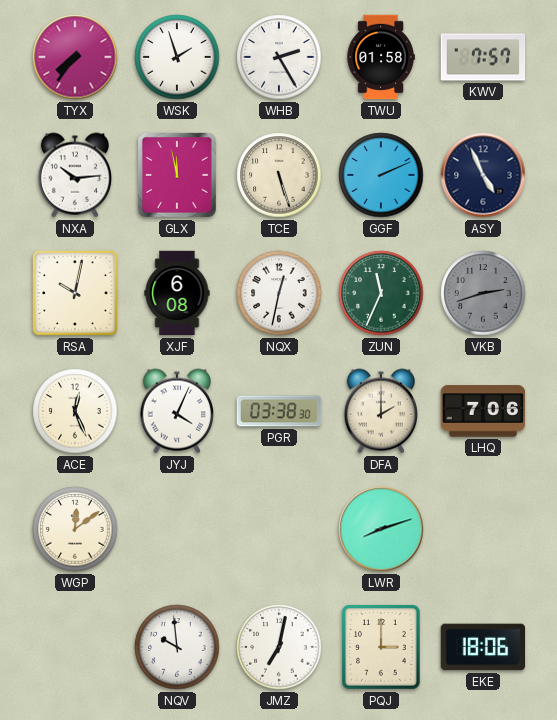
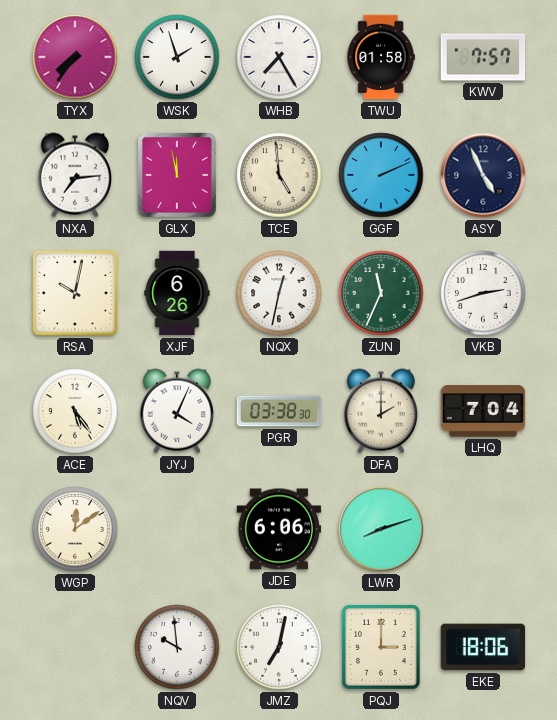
WHB: 2:25 -> 7:25
NXA: 10:14 -> 7:14
TCE: 5:27 -> 4:59
XJF: 6:08 -> 6:26
VKB dial: grey -> white
ACE: 12:26 -> 5:24
LHQ: 7:06 -> 7:04
JDE: none -> 6:06
